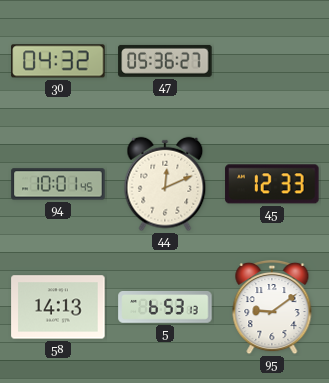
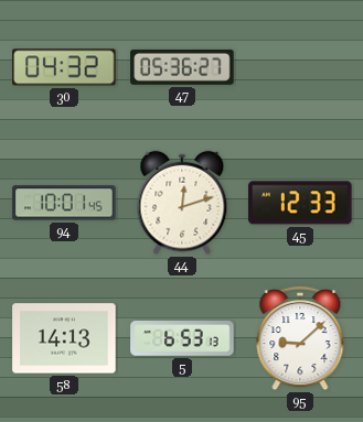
44: 12:11 -> 12:12
95: 9:09 -> 9:08
